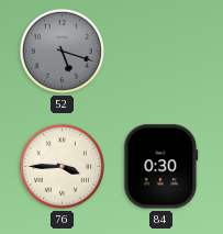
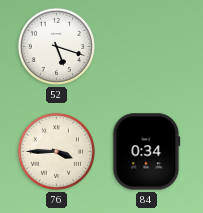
52 dial: grey -> white
84: 0:30 -> 0:34
